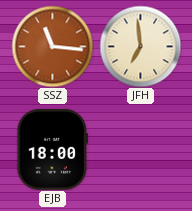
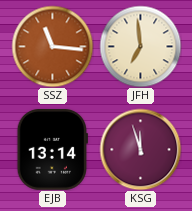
EJB: 18:00 -> 13:14
KSG: none -> 11:57
